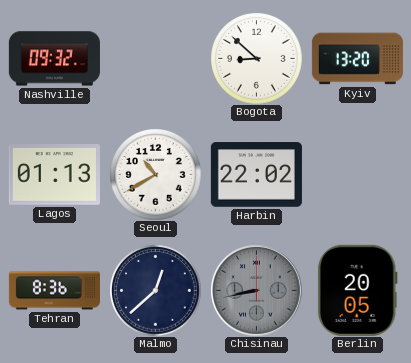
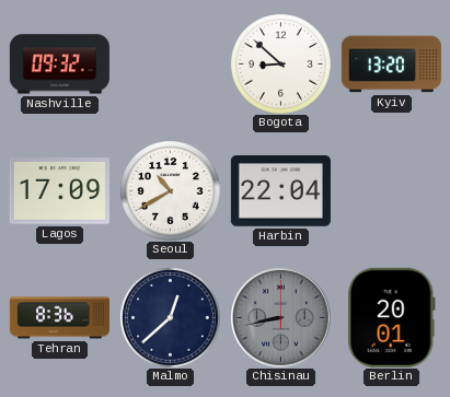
Lagos: 01:13 -> 17:09
Harbin: 22:02 -> 22:04
Berlin: 20:05 -> 20:01
